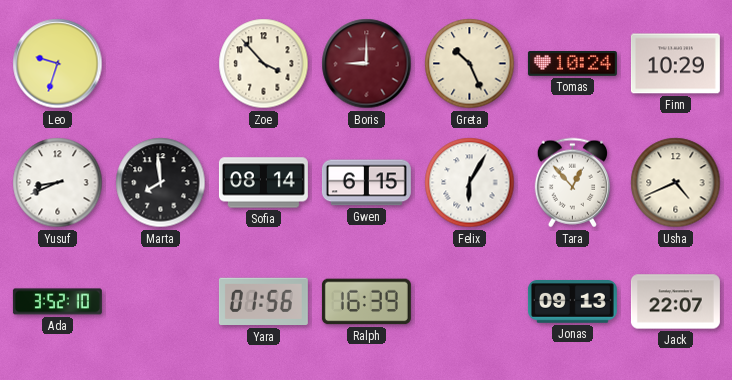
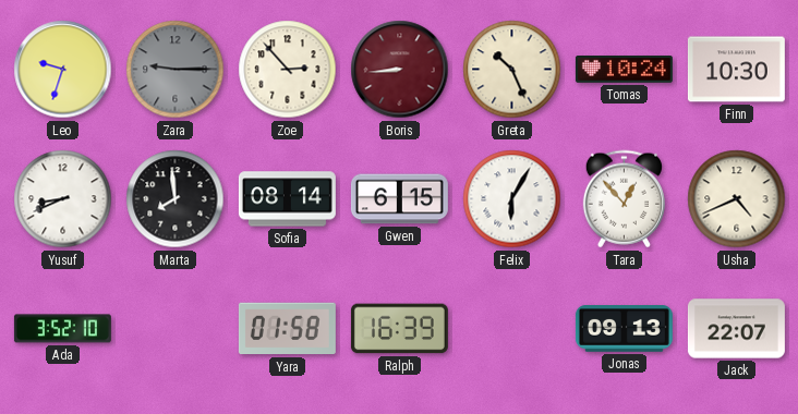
Zara: none -> 9:15
Zoe: 3:53 -> 2:53
Boris: 9:00 -> 8:44
Finn: 10:29 -> 10:30
Yara: 01:56 -> 01:58
